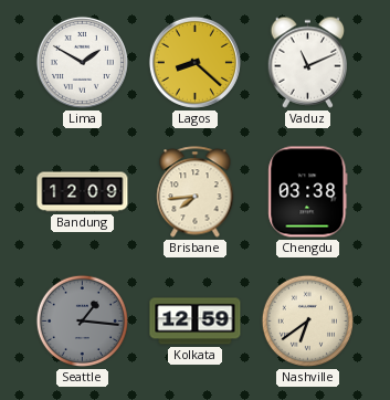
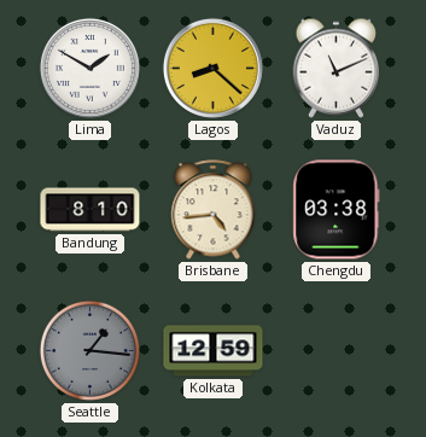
Bandung: 12:09 -> 8:10
Brisbane: 7:44 -> 4:44
Nashville: 6:39 -> none
